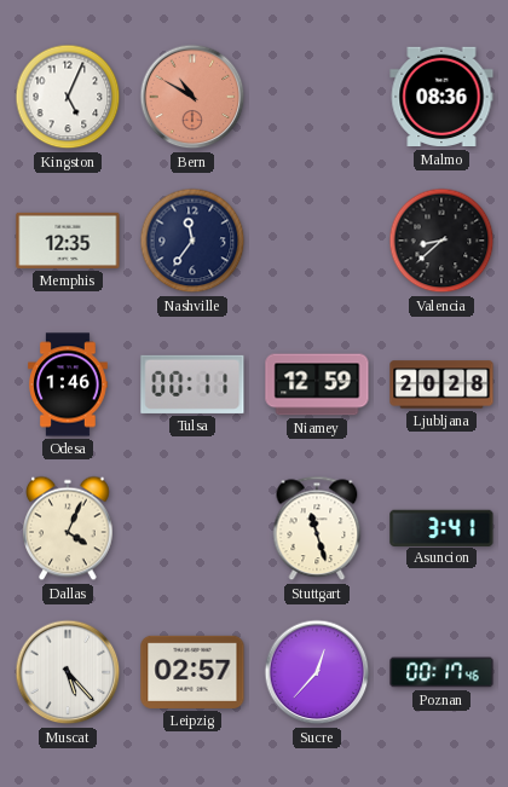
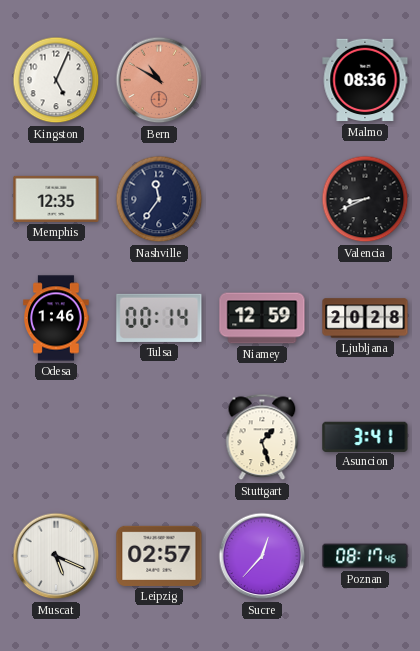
Valencia: 8:38 -> 8:41
Tulsa: 00:11 -> 00:14
Dallas: 4:04 -> none
Stuttgart: 11:27 -> 1:27
Muscat: 5:23 -> 5:19
Poznan: 00:17 -> 08:17
